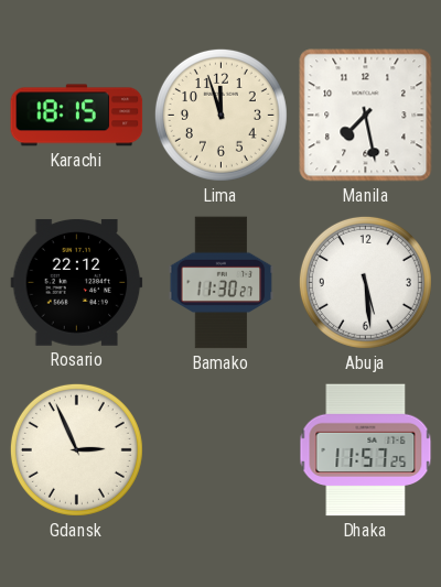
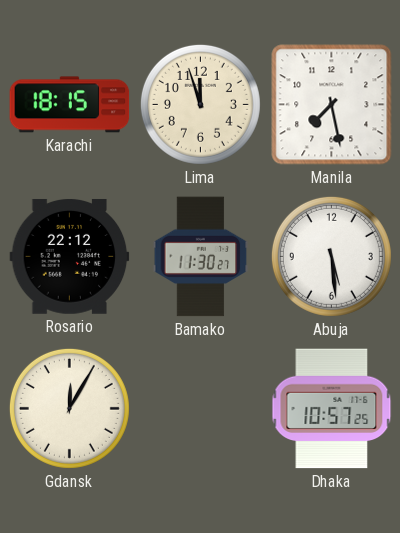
Gdansk: 2:56 -> 12:05
Dhaka: 11:57 -> 10:57
